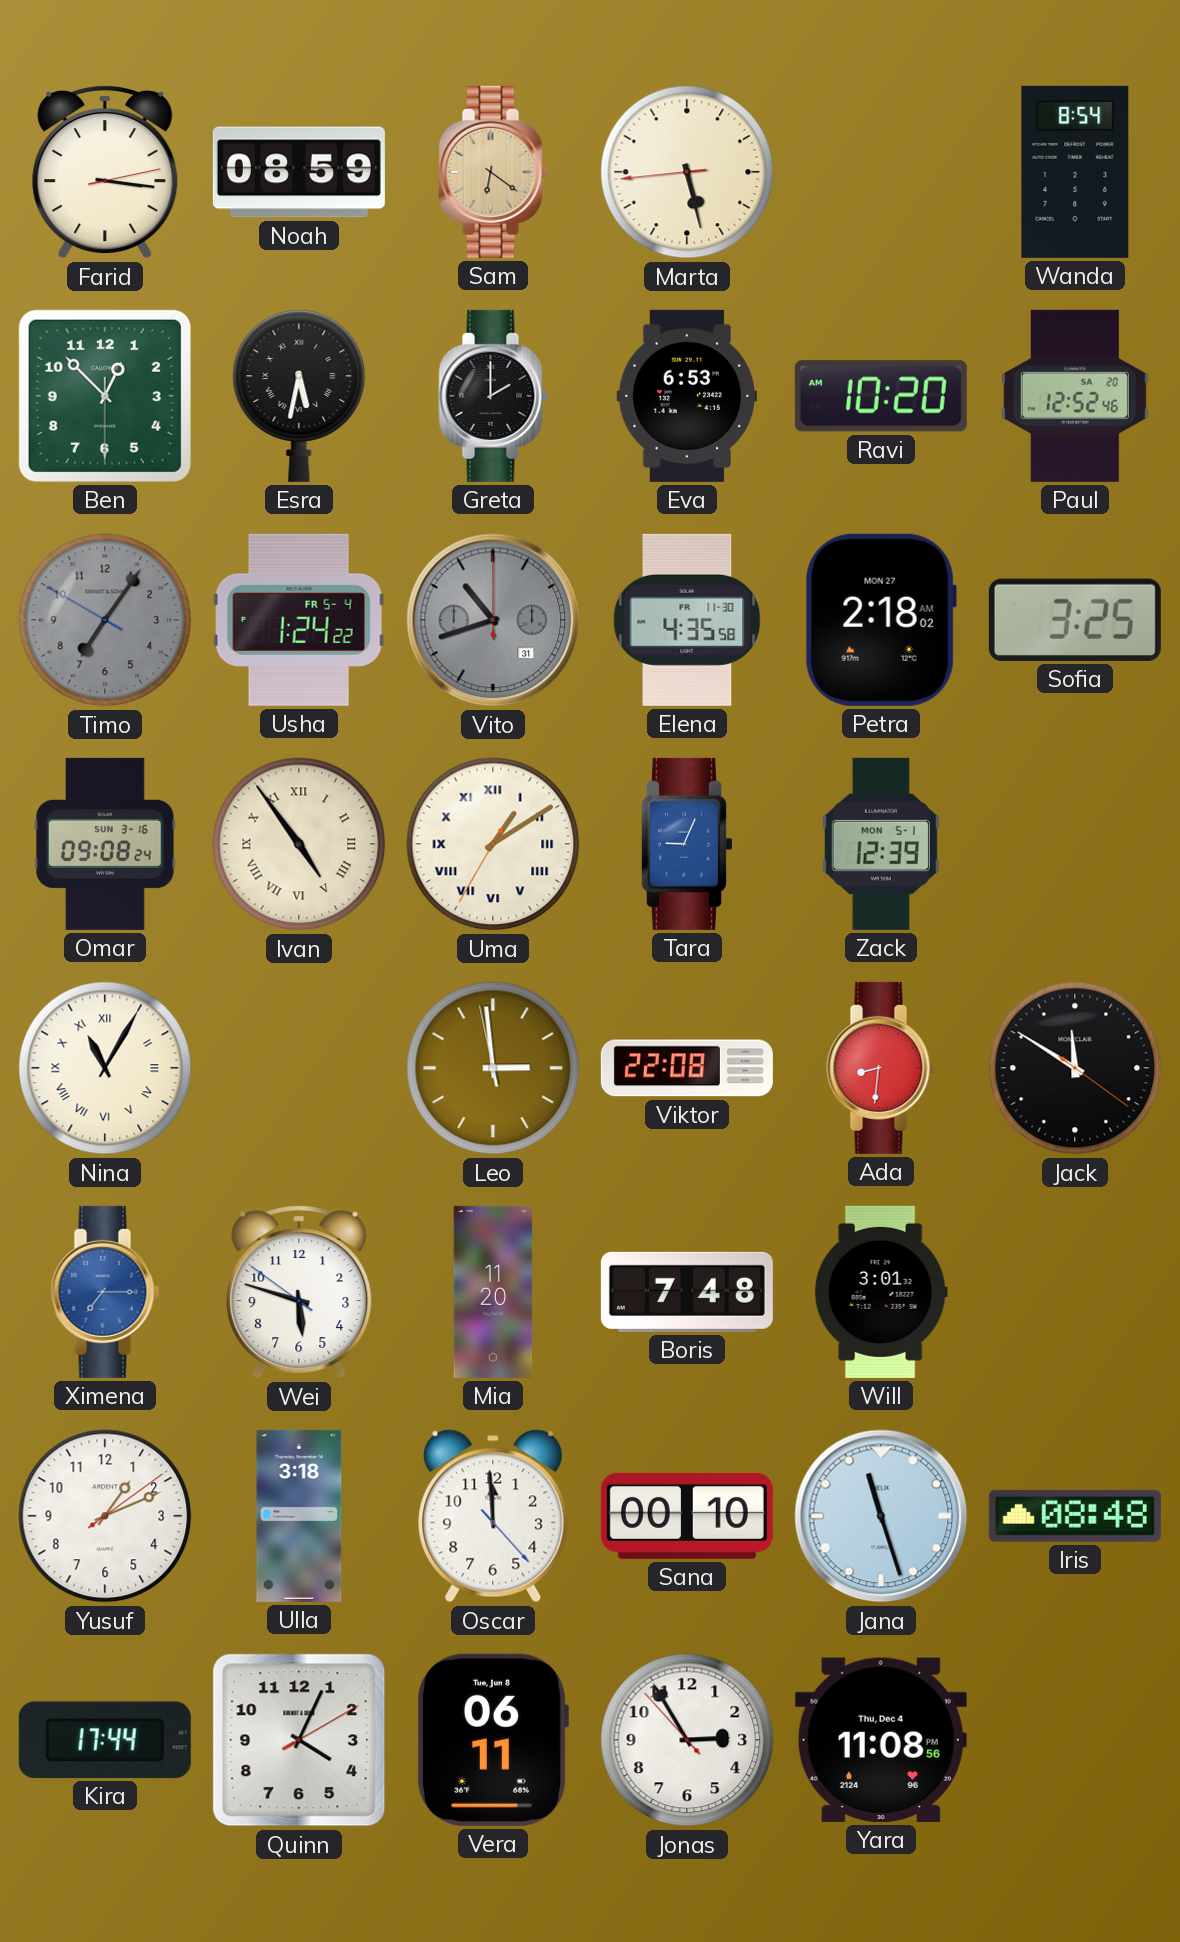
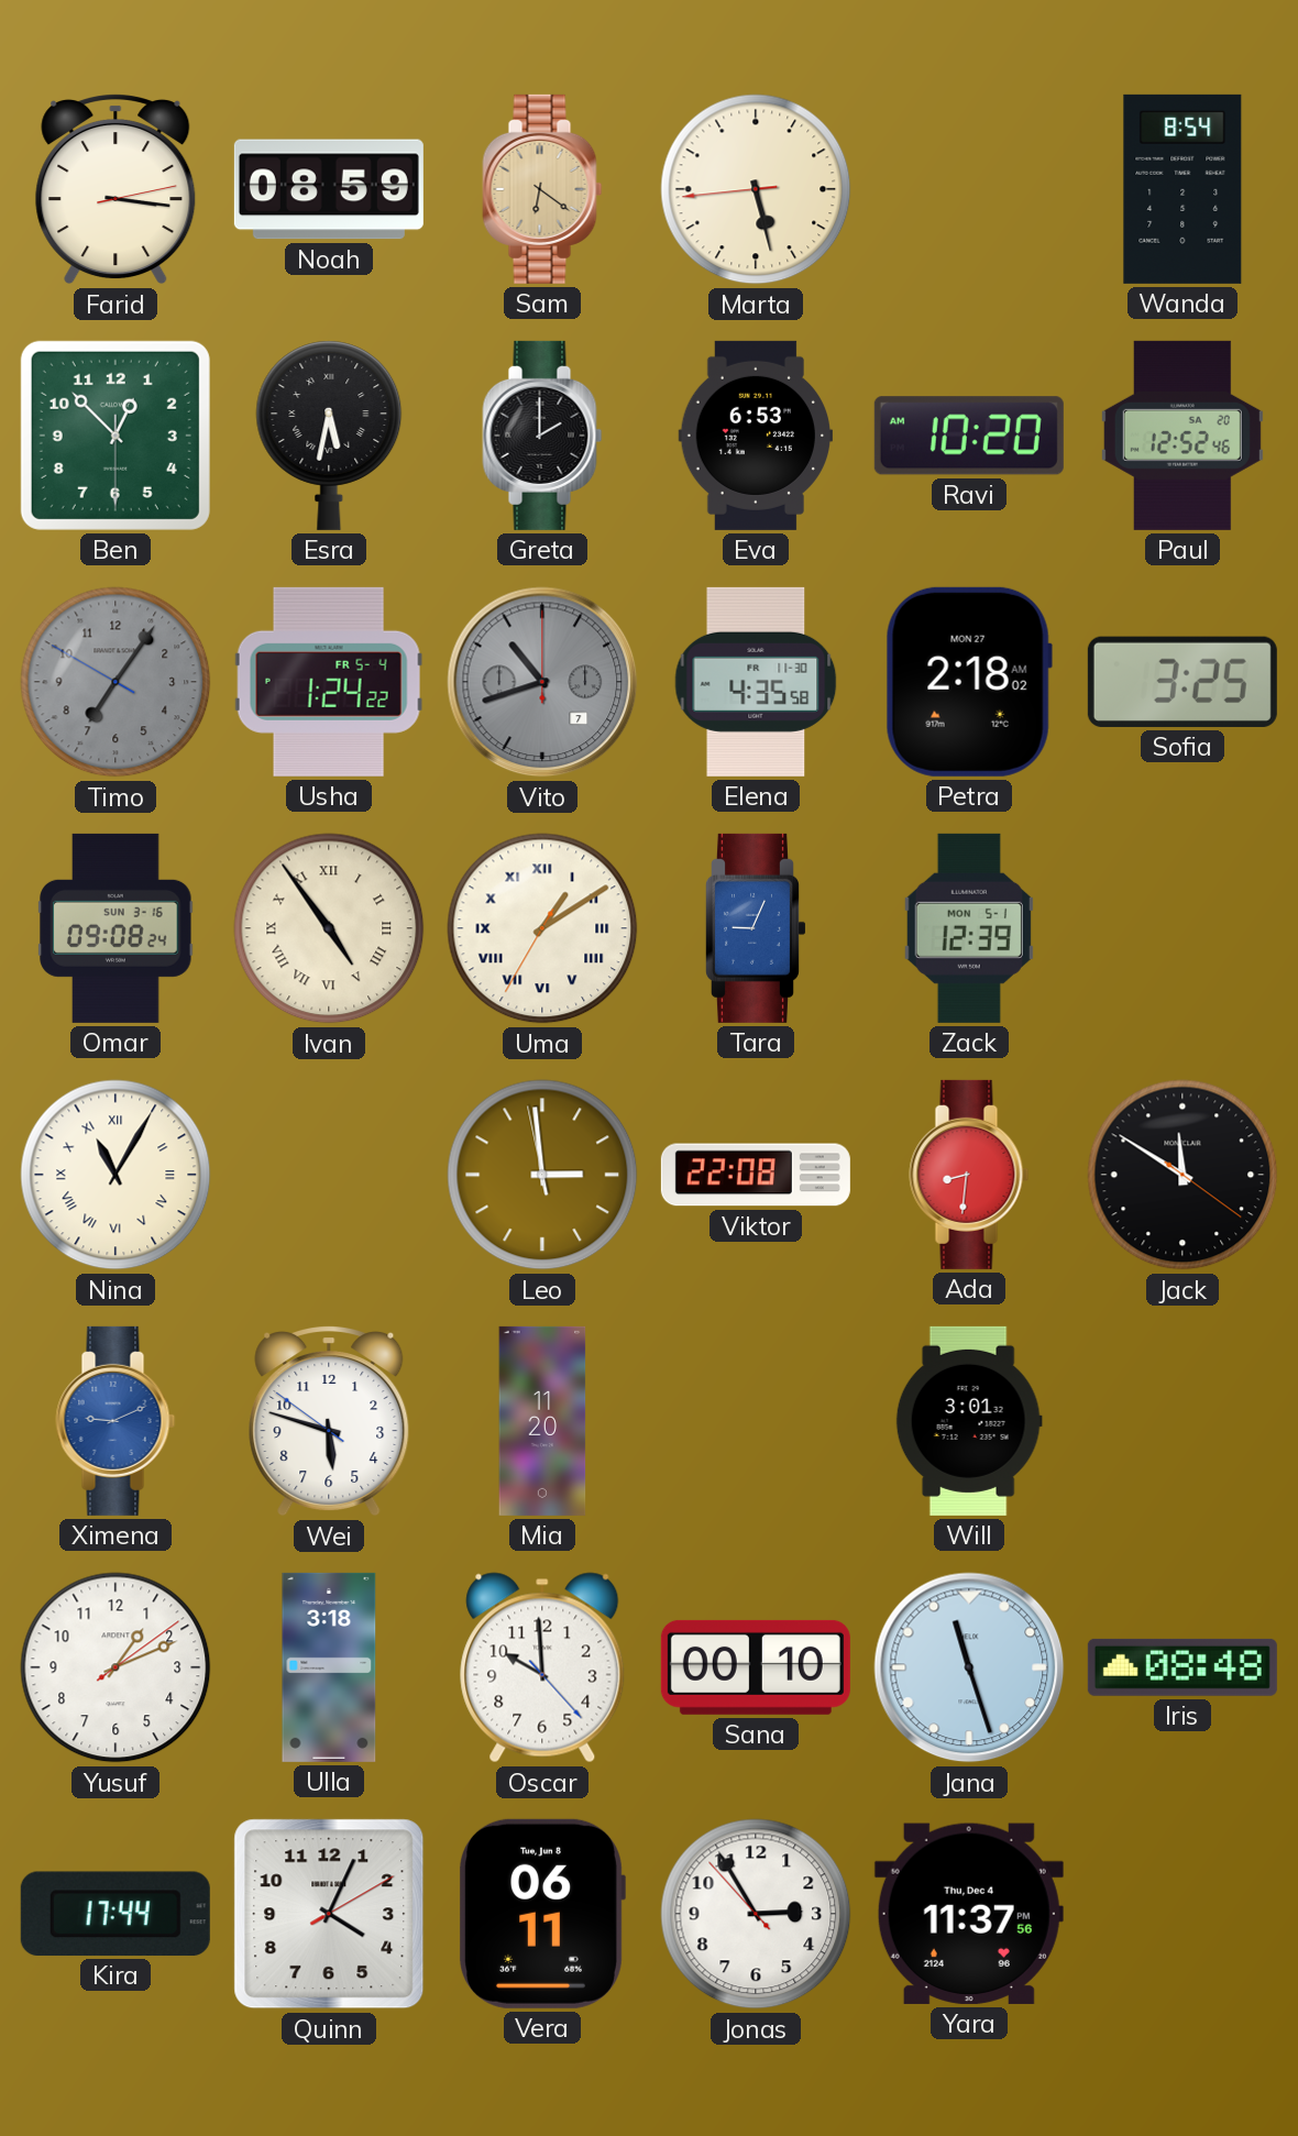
Vito date: 31 -> 7
Ximena: 7:15 -> 9:11
Boris: 7:48 -> none
Oscar: 11:59 -> 9:59
Yara: 11:08 -> 11:37
